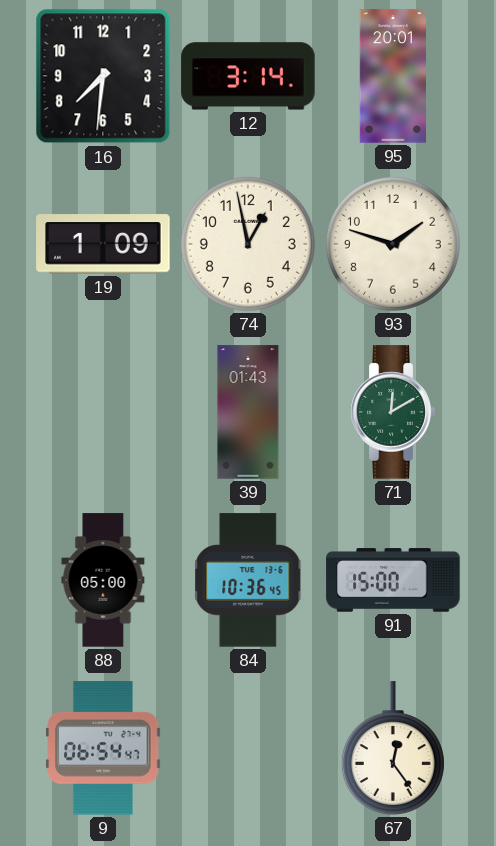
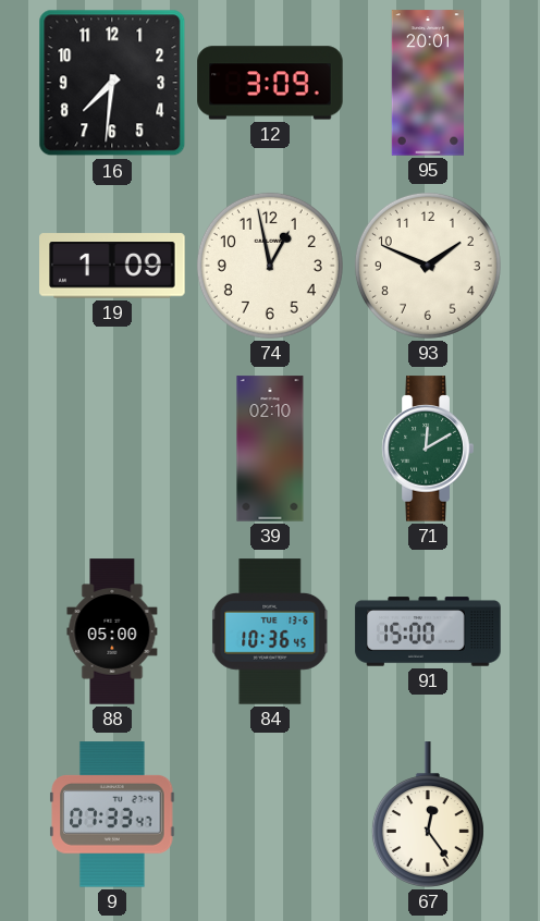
12: 3:14 -> 3:09
93: 1:48 -> 1:49
39: 01:43 -> 02:10
9: 06:54 -> 07:33
